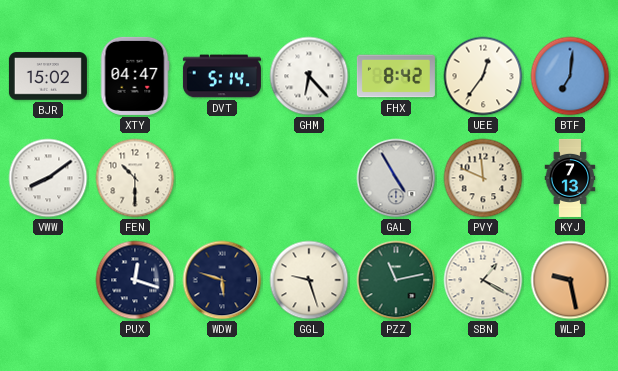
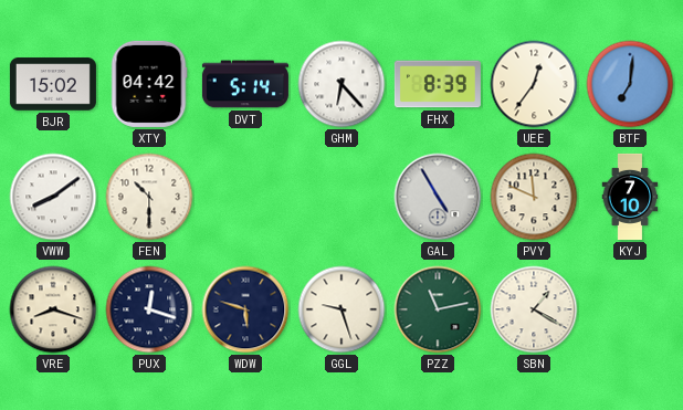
XTY: 04:47 -> 04:42
FHX: 8:42 -> 8:39
KYJ: 7:13 -> 7:10
VRE: none -> 8:18
WLP: 9:28 -> none
